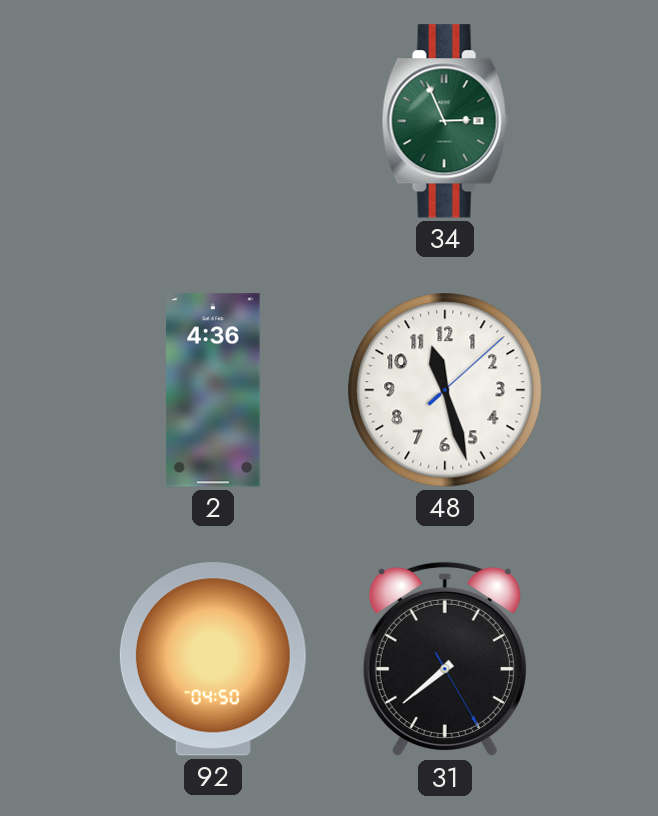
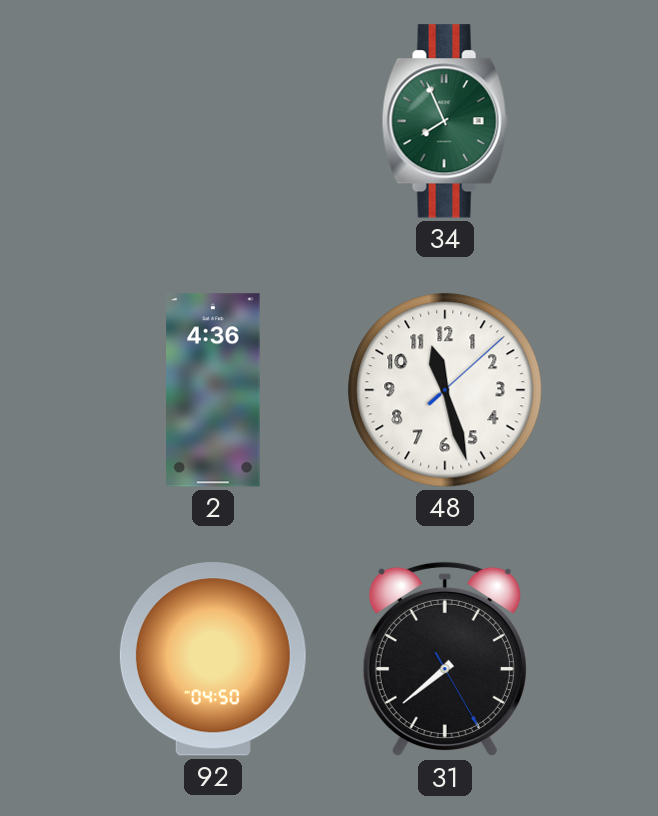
34: 2:56 -> 7:56
